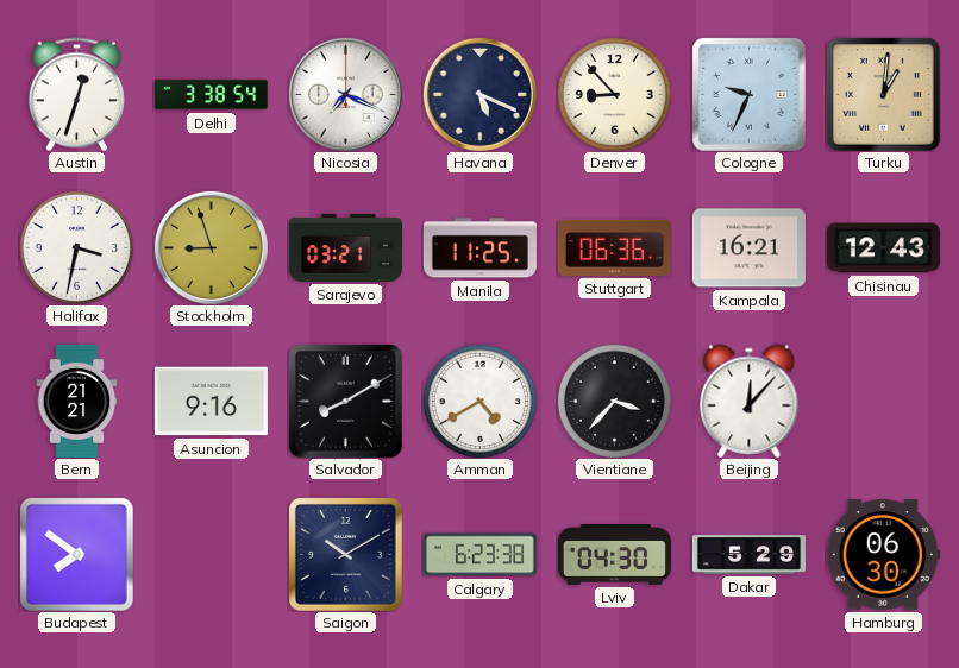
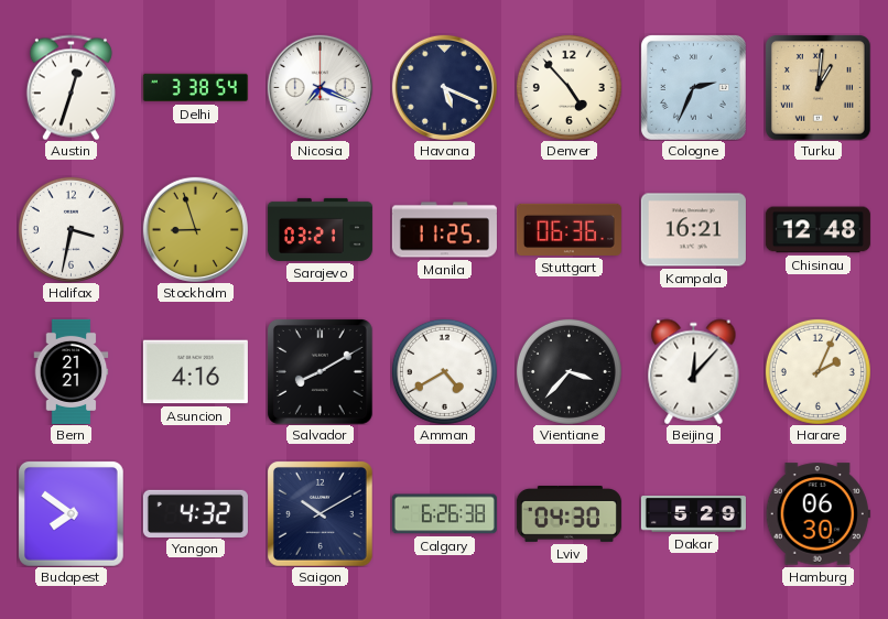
Denver: 8:53 -> 4:53
Cologne: 9:34 -> 2:34
Chisinau: 12:43 -> 12:48
Asuncion: 9:16 -> 4:16
Harare: none -> 2:04
Yangon: none -> 4:32
Calgary: 6:23 -> 6:26
